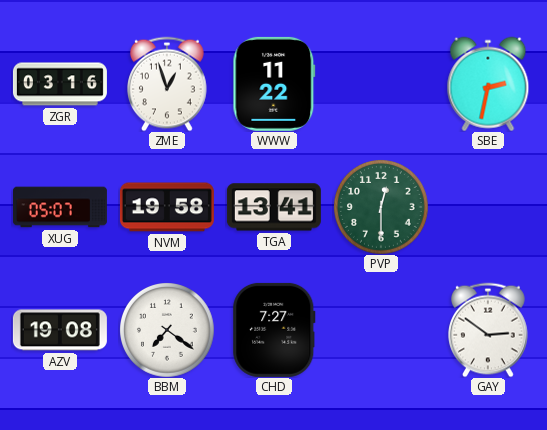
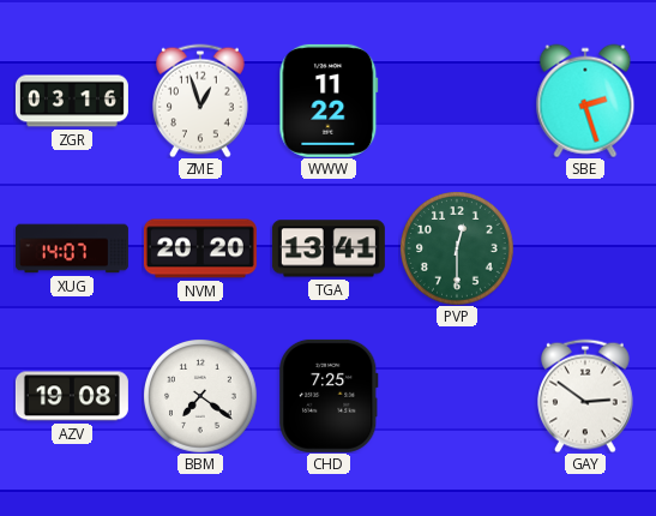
SBE: 2:32 -> 2:27
XUG: 05:07 -> 14:07
NVM: 19:58 -> 20:20
CHD: 7:27 -> 7:25
